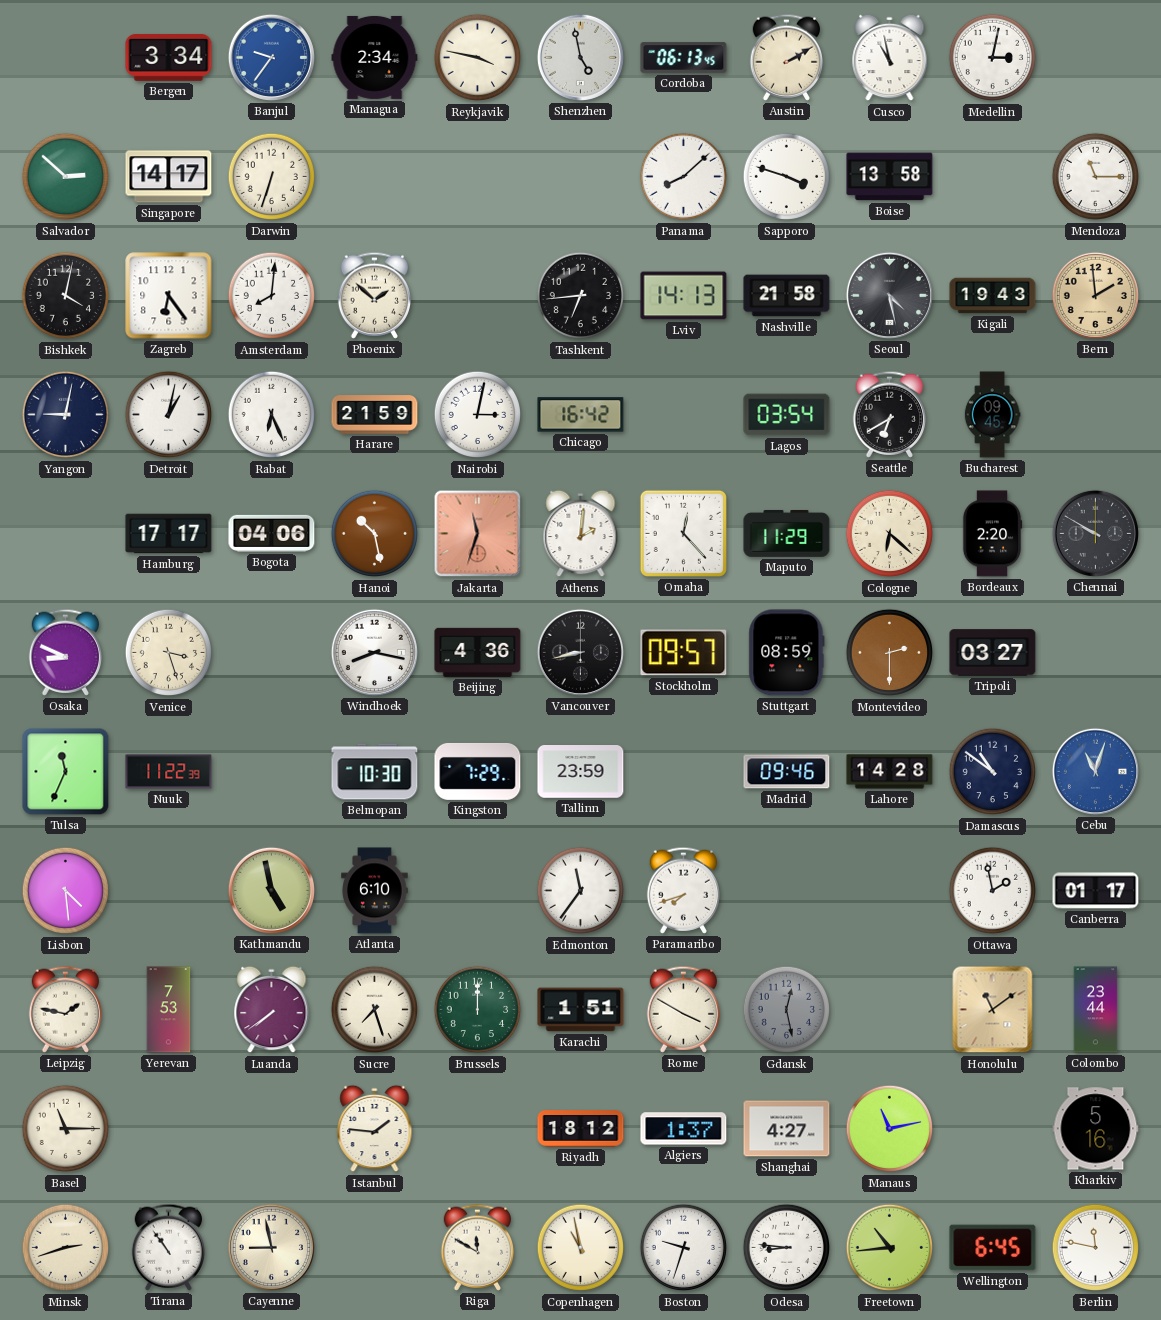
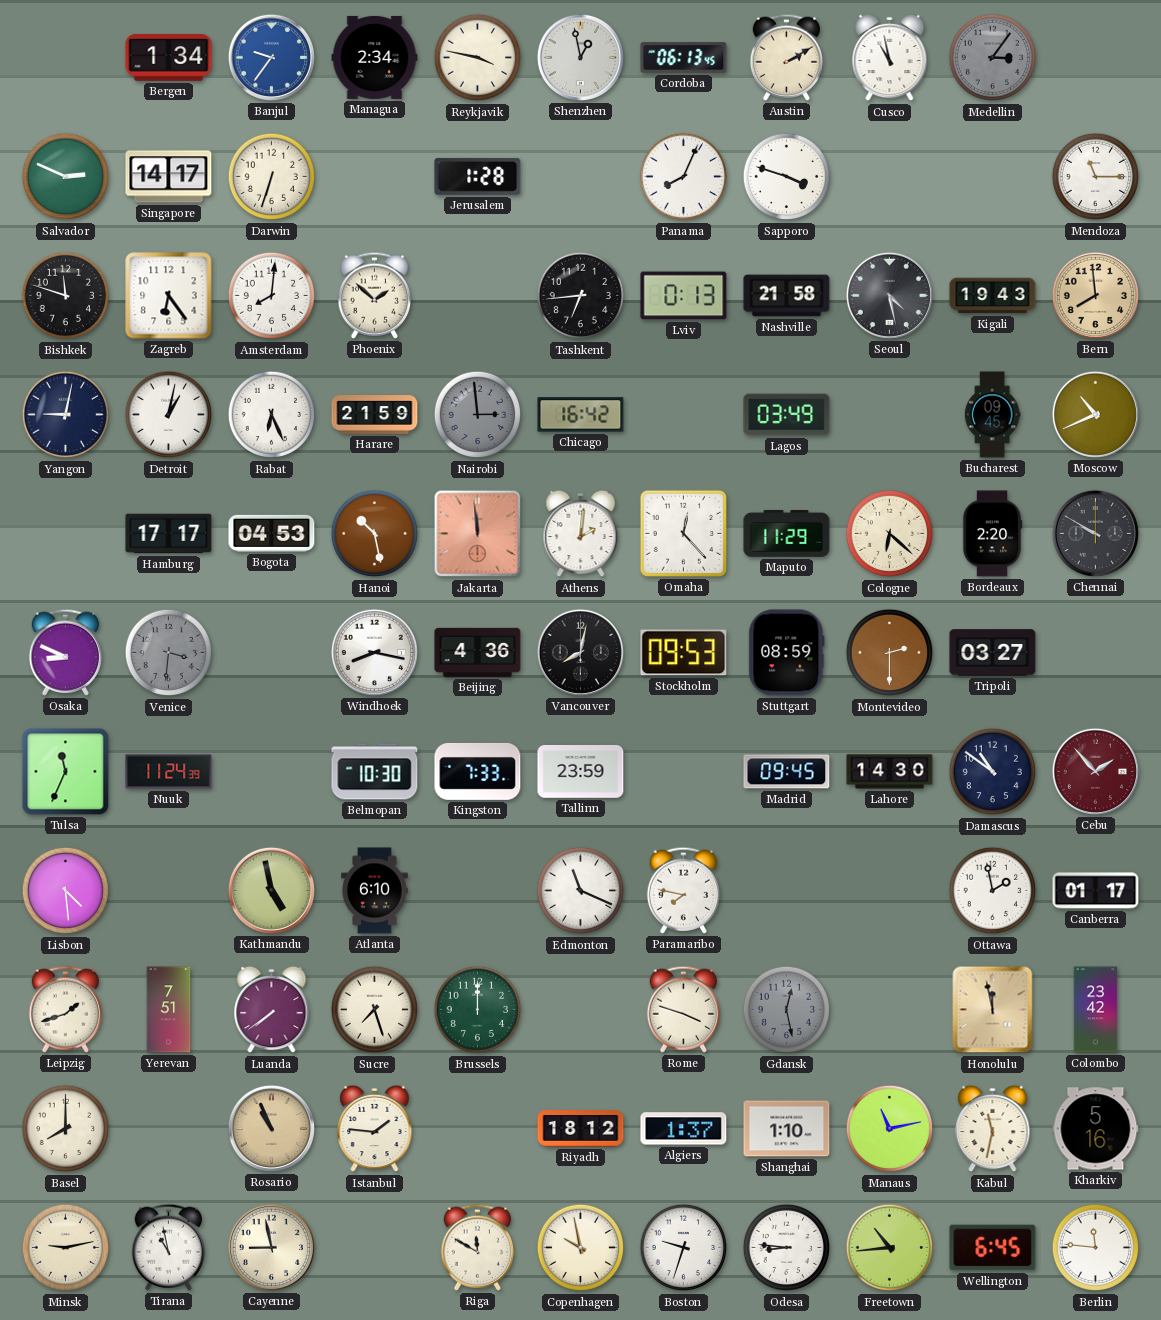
Bergen: 3:34 -> 1:34
Shenzhen: 4:58 -> 12:58
Medellin: 3:02 -> 3:06
Medellin dial: white -> grey
Salvador: 2:52 -> 2:49
Jerusalem: none -> 1:28
Panama: 8:08 -> 8:04
Boise: 13:58 -> none
Bishkek: 4:02 -> 11:48
Lviv: 14:13 -> 0:13
Bern: 1:59 -> 7:59
Nairobi: 3:02 -> 2:59
Nairobi dial: white -> grey
Lagos: 03:54 -> 03:49
Seattle: 6:40 -> none
Moscow: none -> 10:41
Bogota: 04:06 -> 04:53
Jakarta: 11:33 -> 11:59
Venice: 3:27 -> 3:31
Venice dial: cream -> grey
Vancouver: 8:43 -> 8:02
Stockholm: 09:57 -> 09:53
Nuuk: 11:22 -> 11:24
Kingston: 7:29 -> 7:33
Madrid: 09:46 -> 09:45
Lahore: 14:28 -> 14:30
Cebu: 11:03 -> 1:53
Cebu dial: blue -> burgundy
Edmonton: 11:36 -> 11:19
Paramaribo: 7:42 -> 7:47
Leipzig: 1:47 -> 1:42
Yerevan: 7:53 -> 7:51
Karachi: 1:51 -> none
Rome: 3:50 -> 3:48
Honolulu: 11:09 -> 11:58
Colombo: 23:44 -> 23:42
Basel: 11:15 -> 8:00
Rosario: none -> 10:56
Shanghai: 4:27 -> 1:10
Kabul: none -> 11:32
Minsk: 2:42 -> 9:13
Tirana: 10:54 -> 10:58
Copenhagen: 10:58 -> 9:58
Berlin: 11:47 -> 11:46
